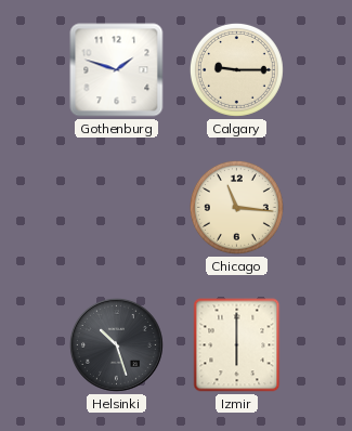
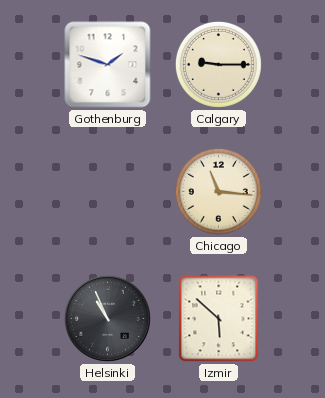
Helsinki: 10:27 -> 10:56
Izmir: 6:00 -> 5:52
